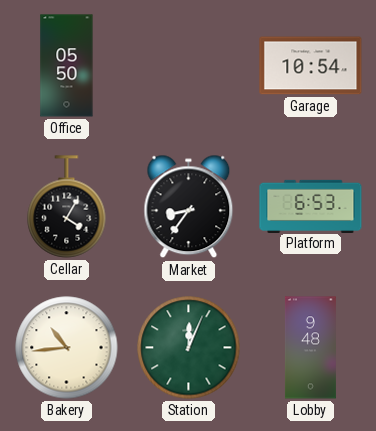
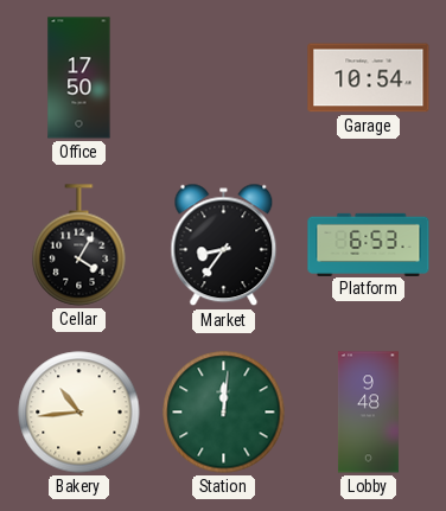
Office: 05:50 -> 17:50
Station: 12:04 -> 12:01
